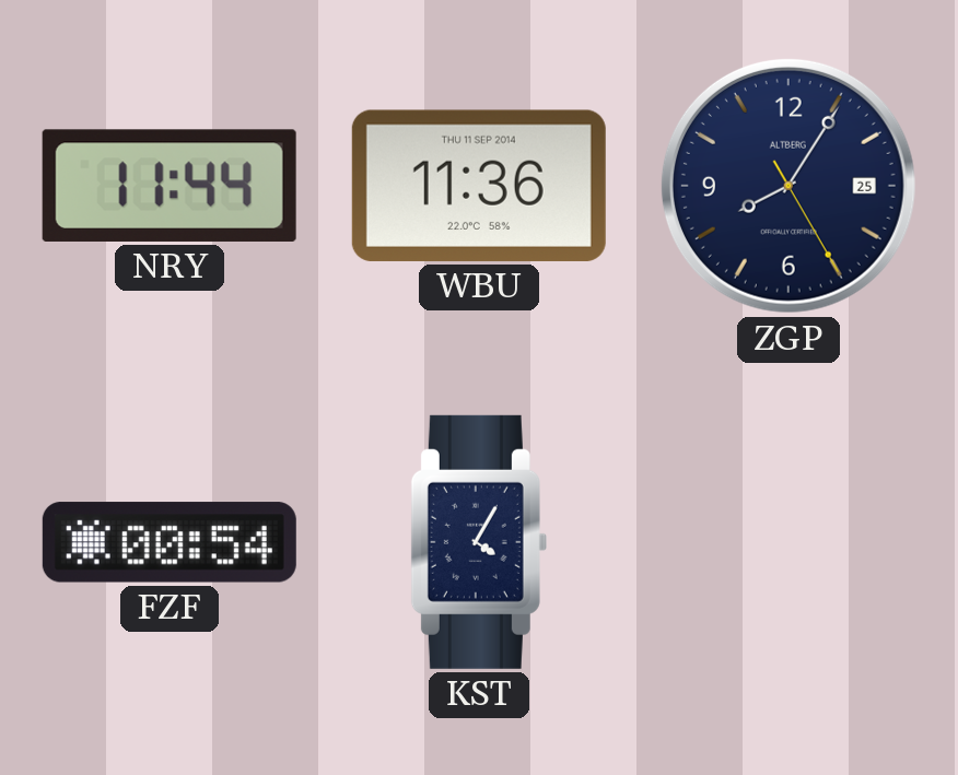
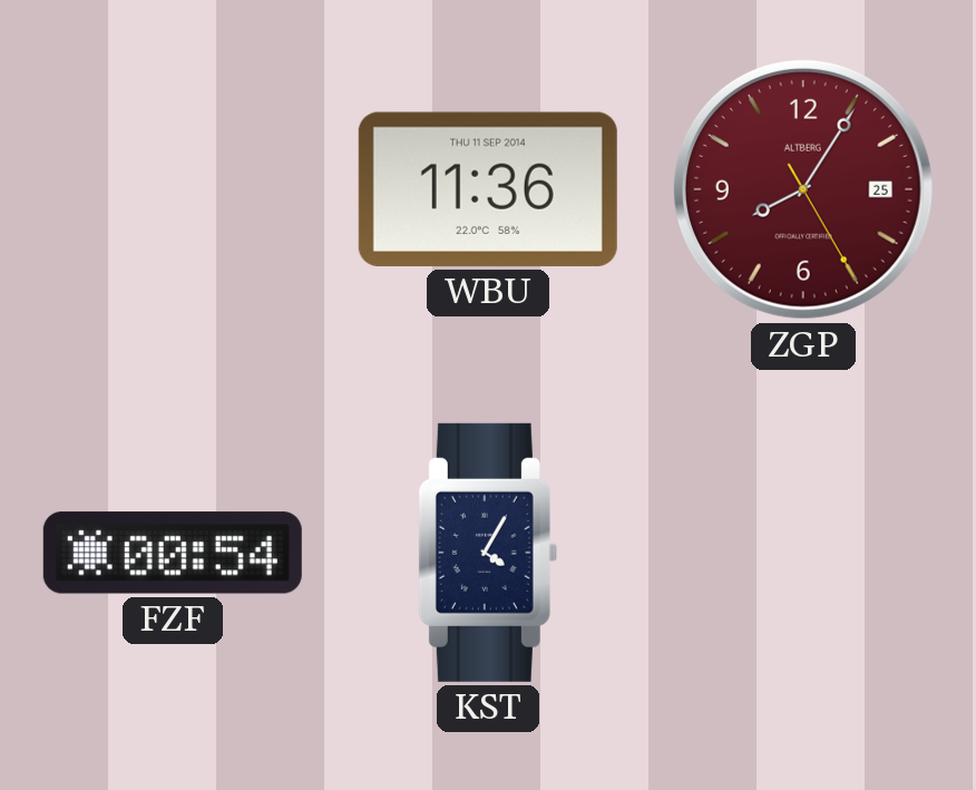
NRY: 11:44 -> none
ZGP dial: navy -> burgundy
